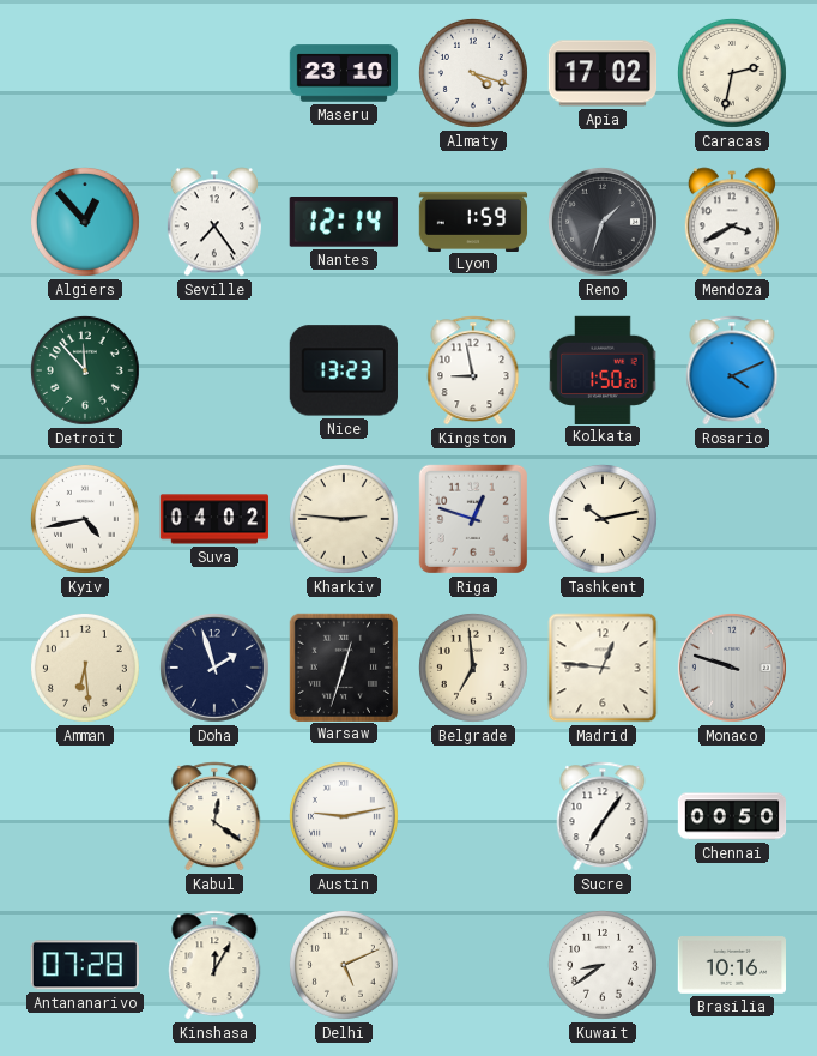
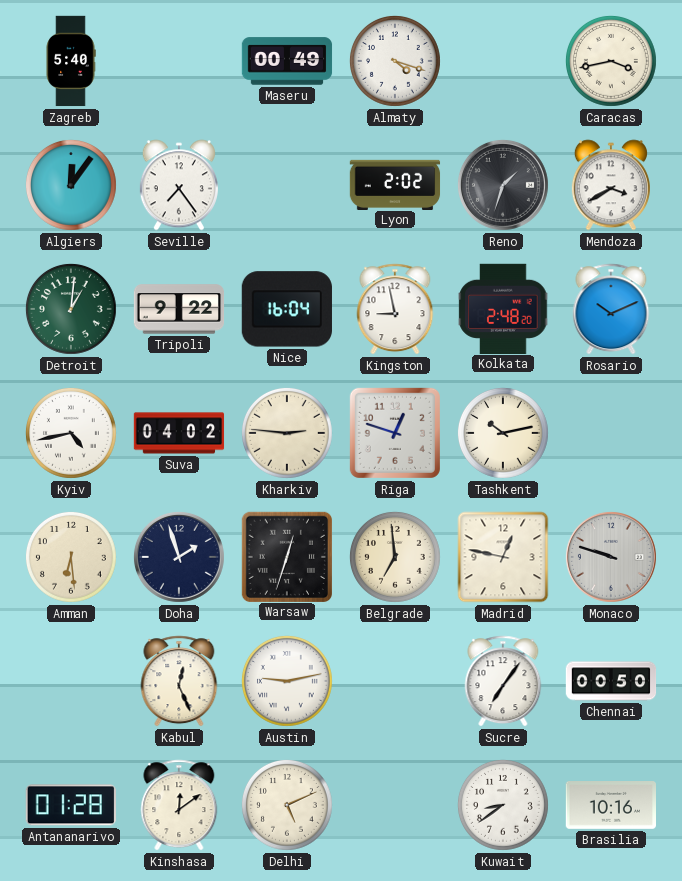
Zagreb: none -> 5:40
Maseru: 23:10 -> 00:49
Apia: 17:02 -> none
Caracas: 2:32 -> 3:43
Algiers: 12:53 -> 12:06
Nantes: 12:14 -> none
Lyon: 1:59 -> 2:02
Detroit: 11:53 -> 1:01
Tripoli: none -> 9:22
Nice: 13:23 -> 16:04
Kolkata: 1:50 -> 2:48
Rosario: 4:11 -> 10:11
Madrid: 12:46 -> 12:47
Kabul: 12:21 -> 12:26
Antananarivo: 07:28 -> 01:28
Kinshasa: 12:05 -> 12:09
